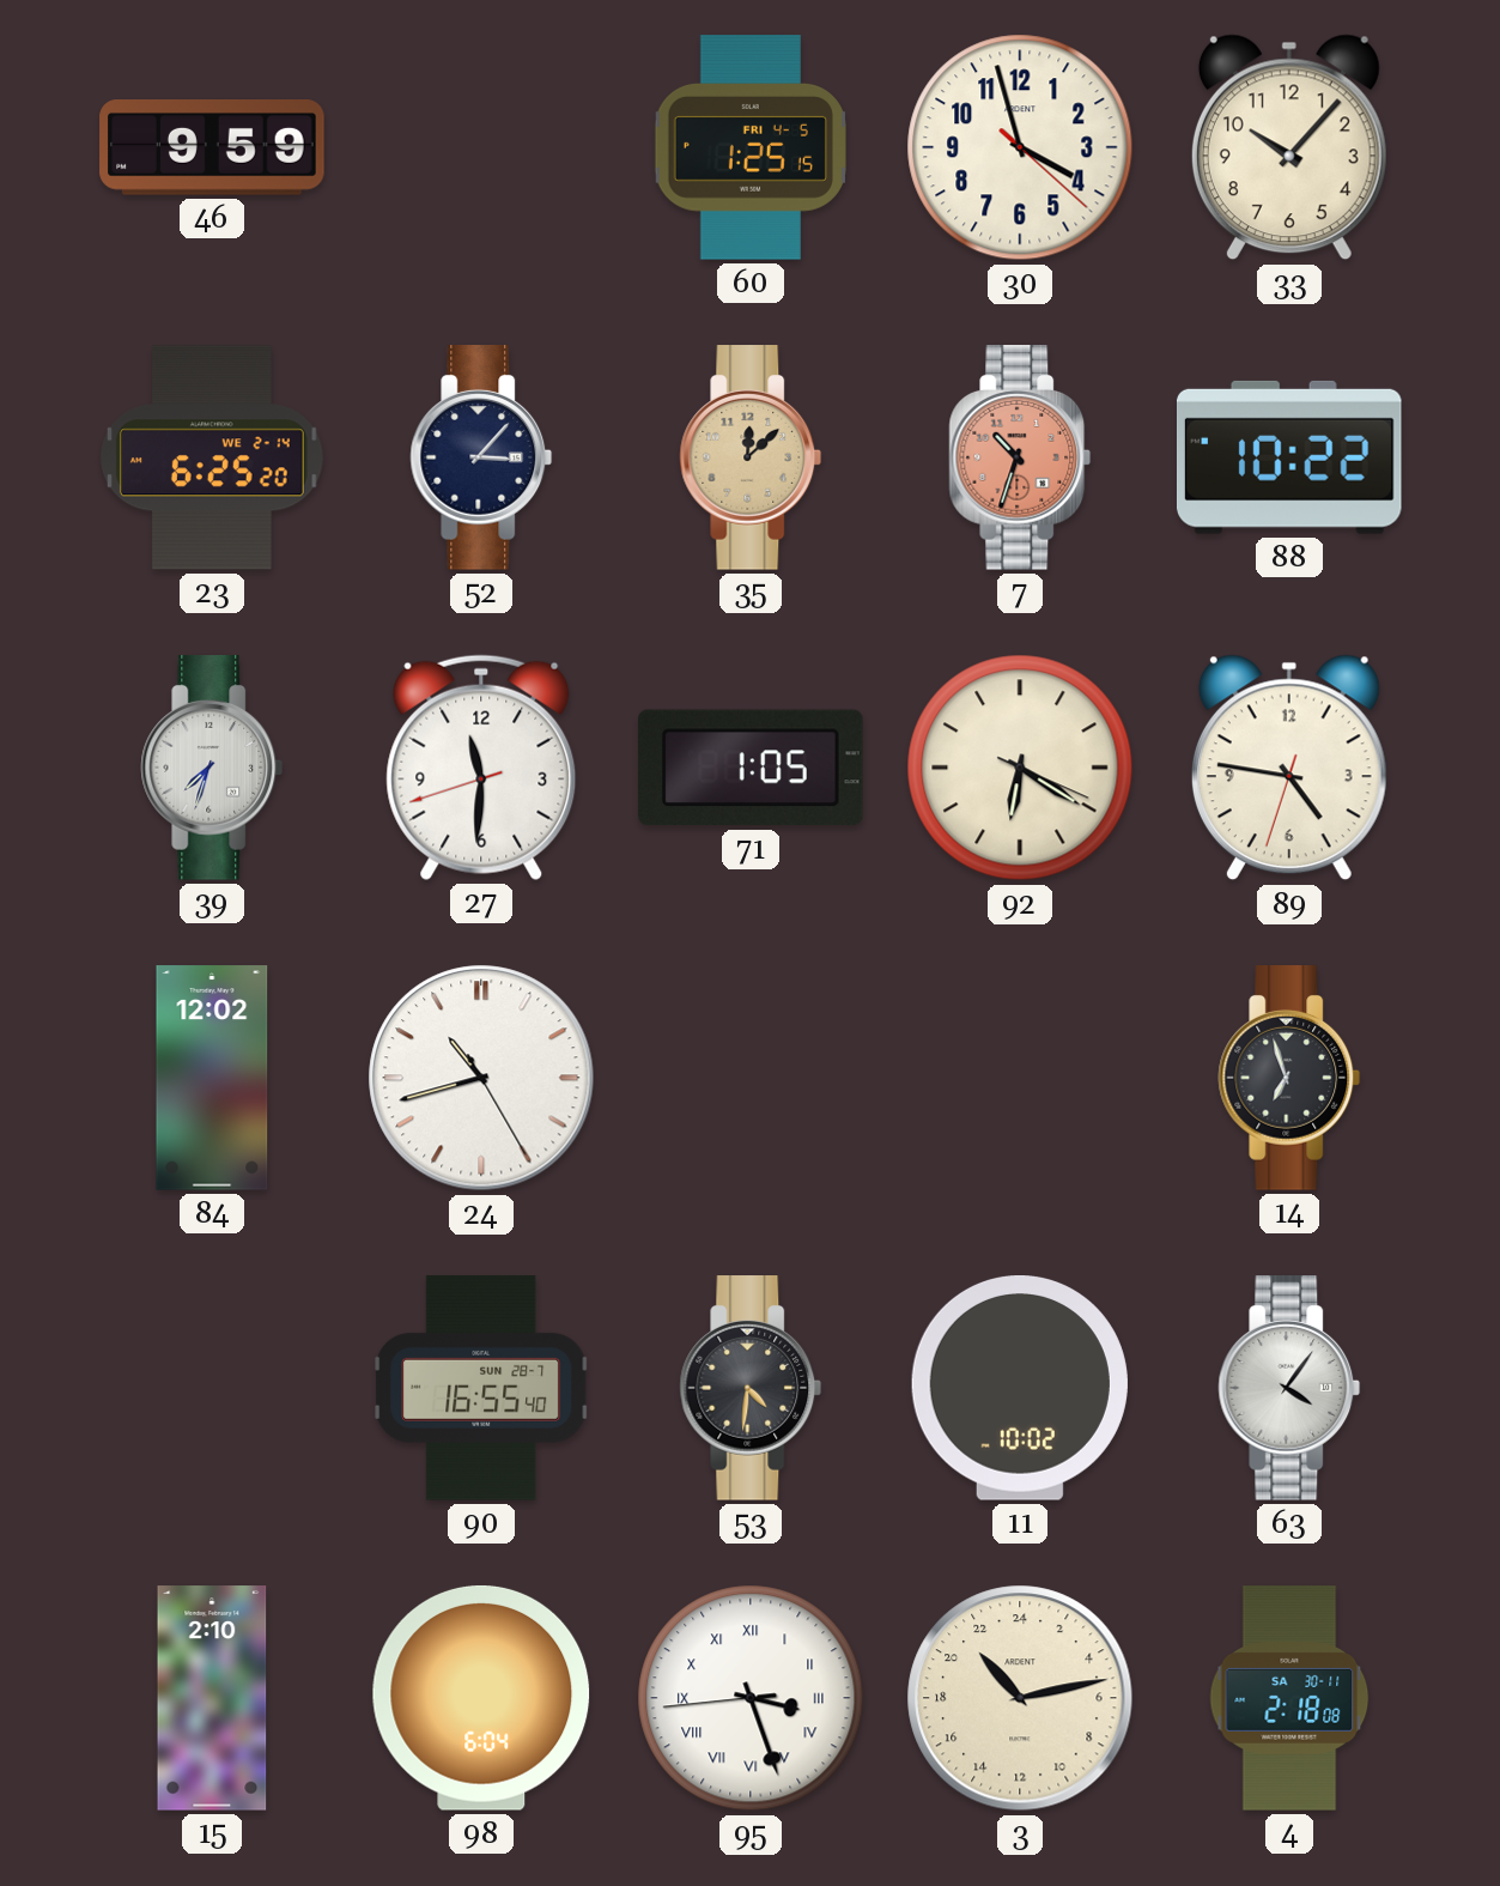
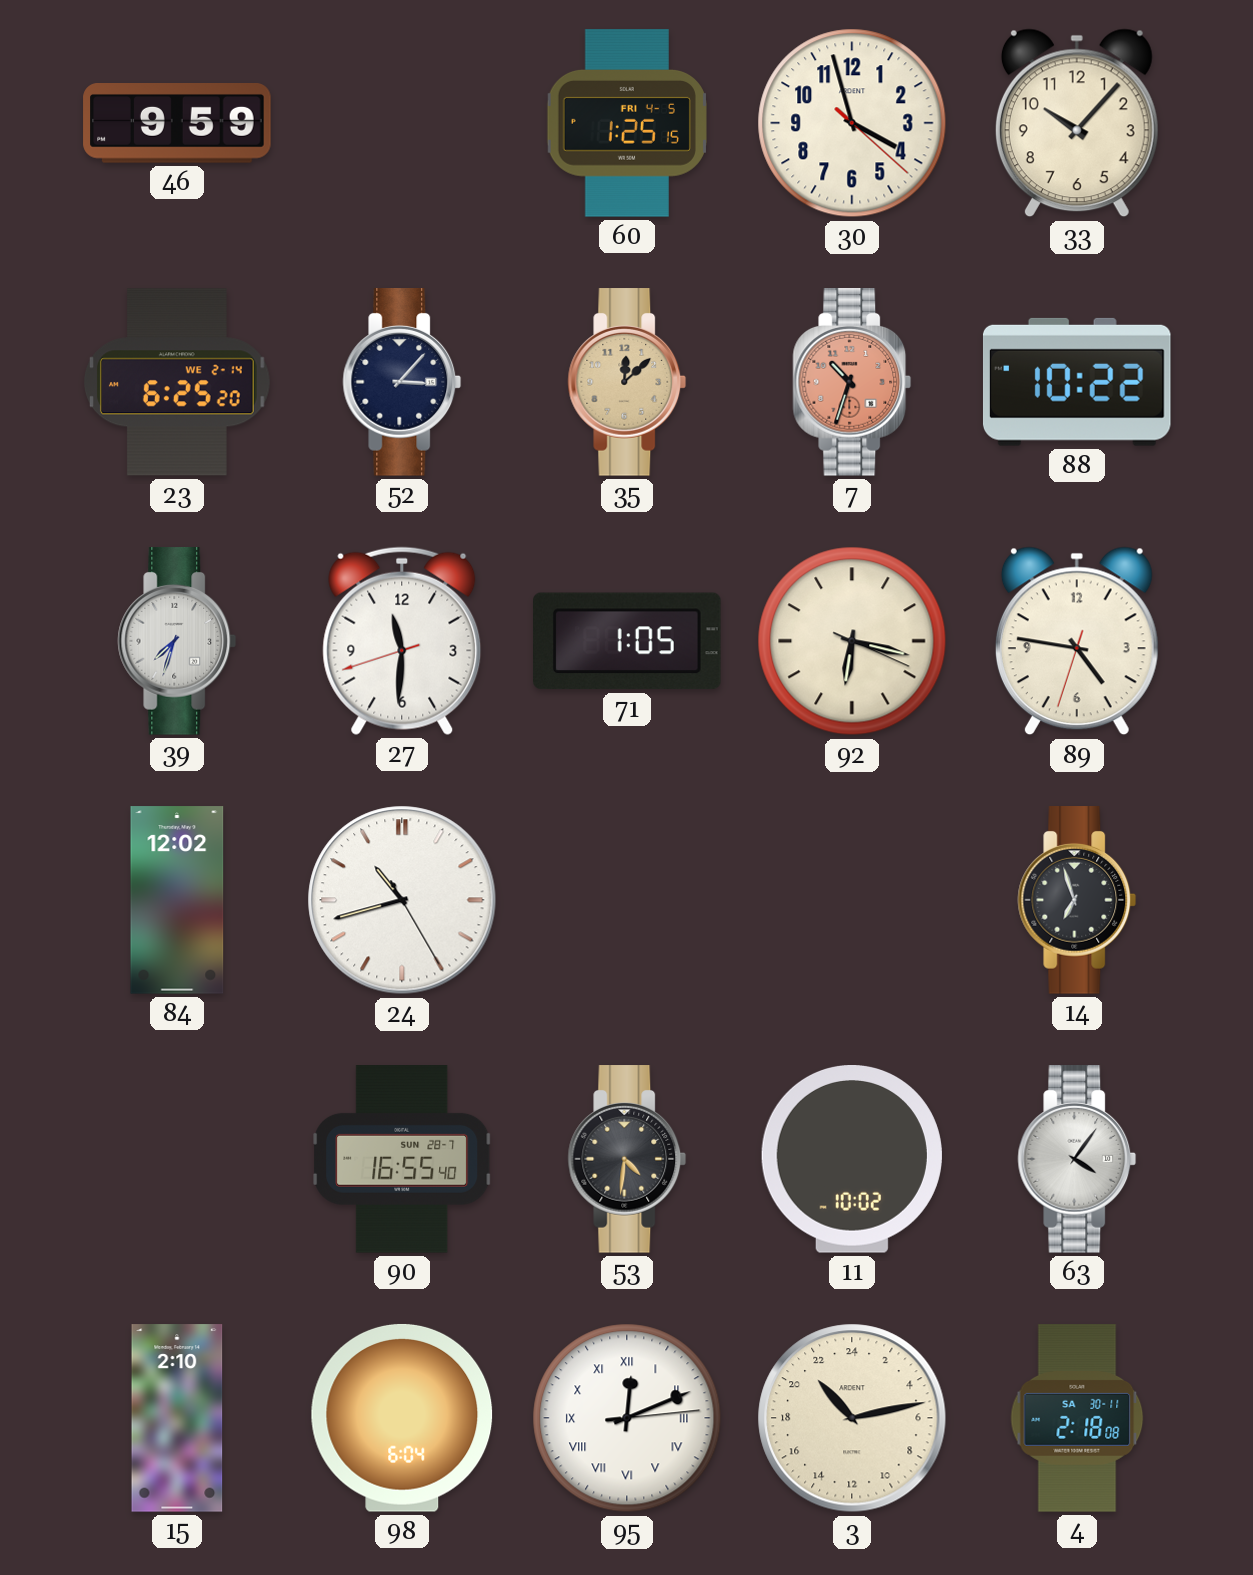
92: 6:20 -> 6:17
95: 3:26 -> 12:11
